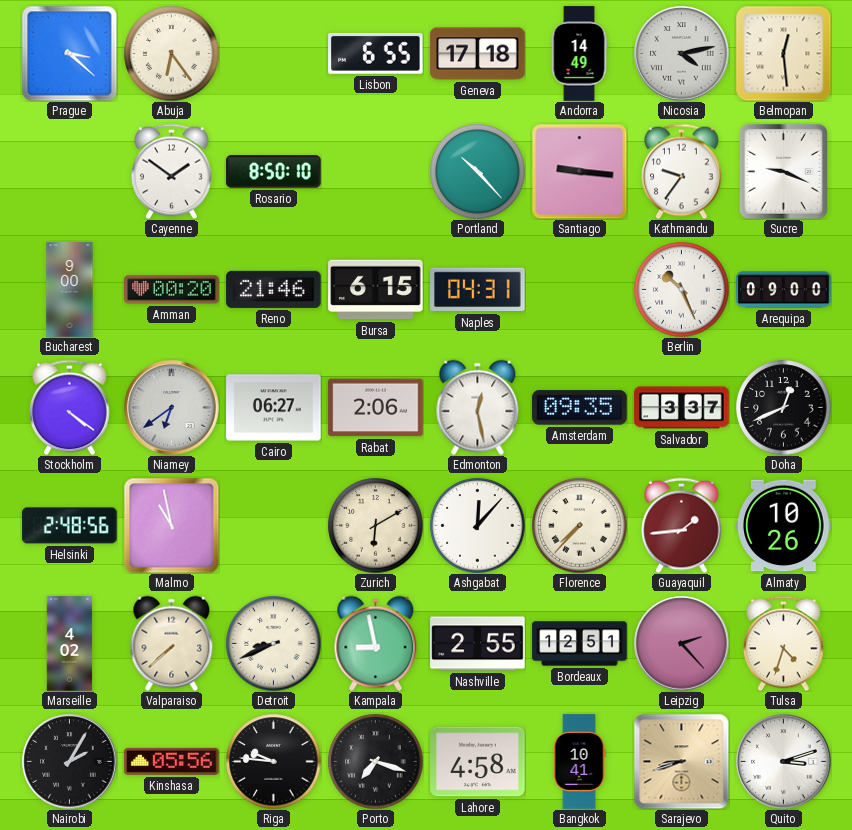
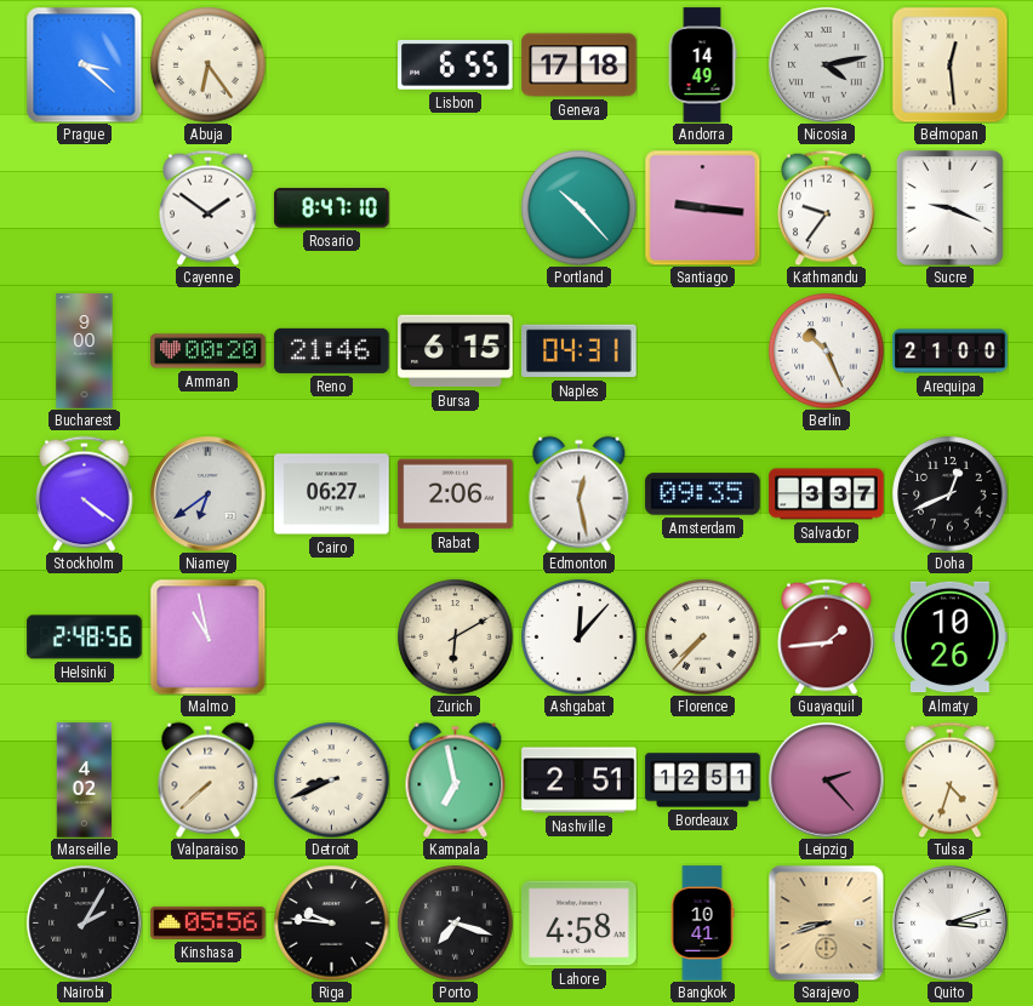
Rosario: 8:50 -> 8:47
Arequipa: 09:00 -> 21:00
Kampala: 8:58 -> 6:58
Nashville: 2:55 -> 2:51
